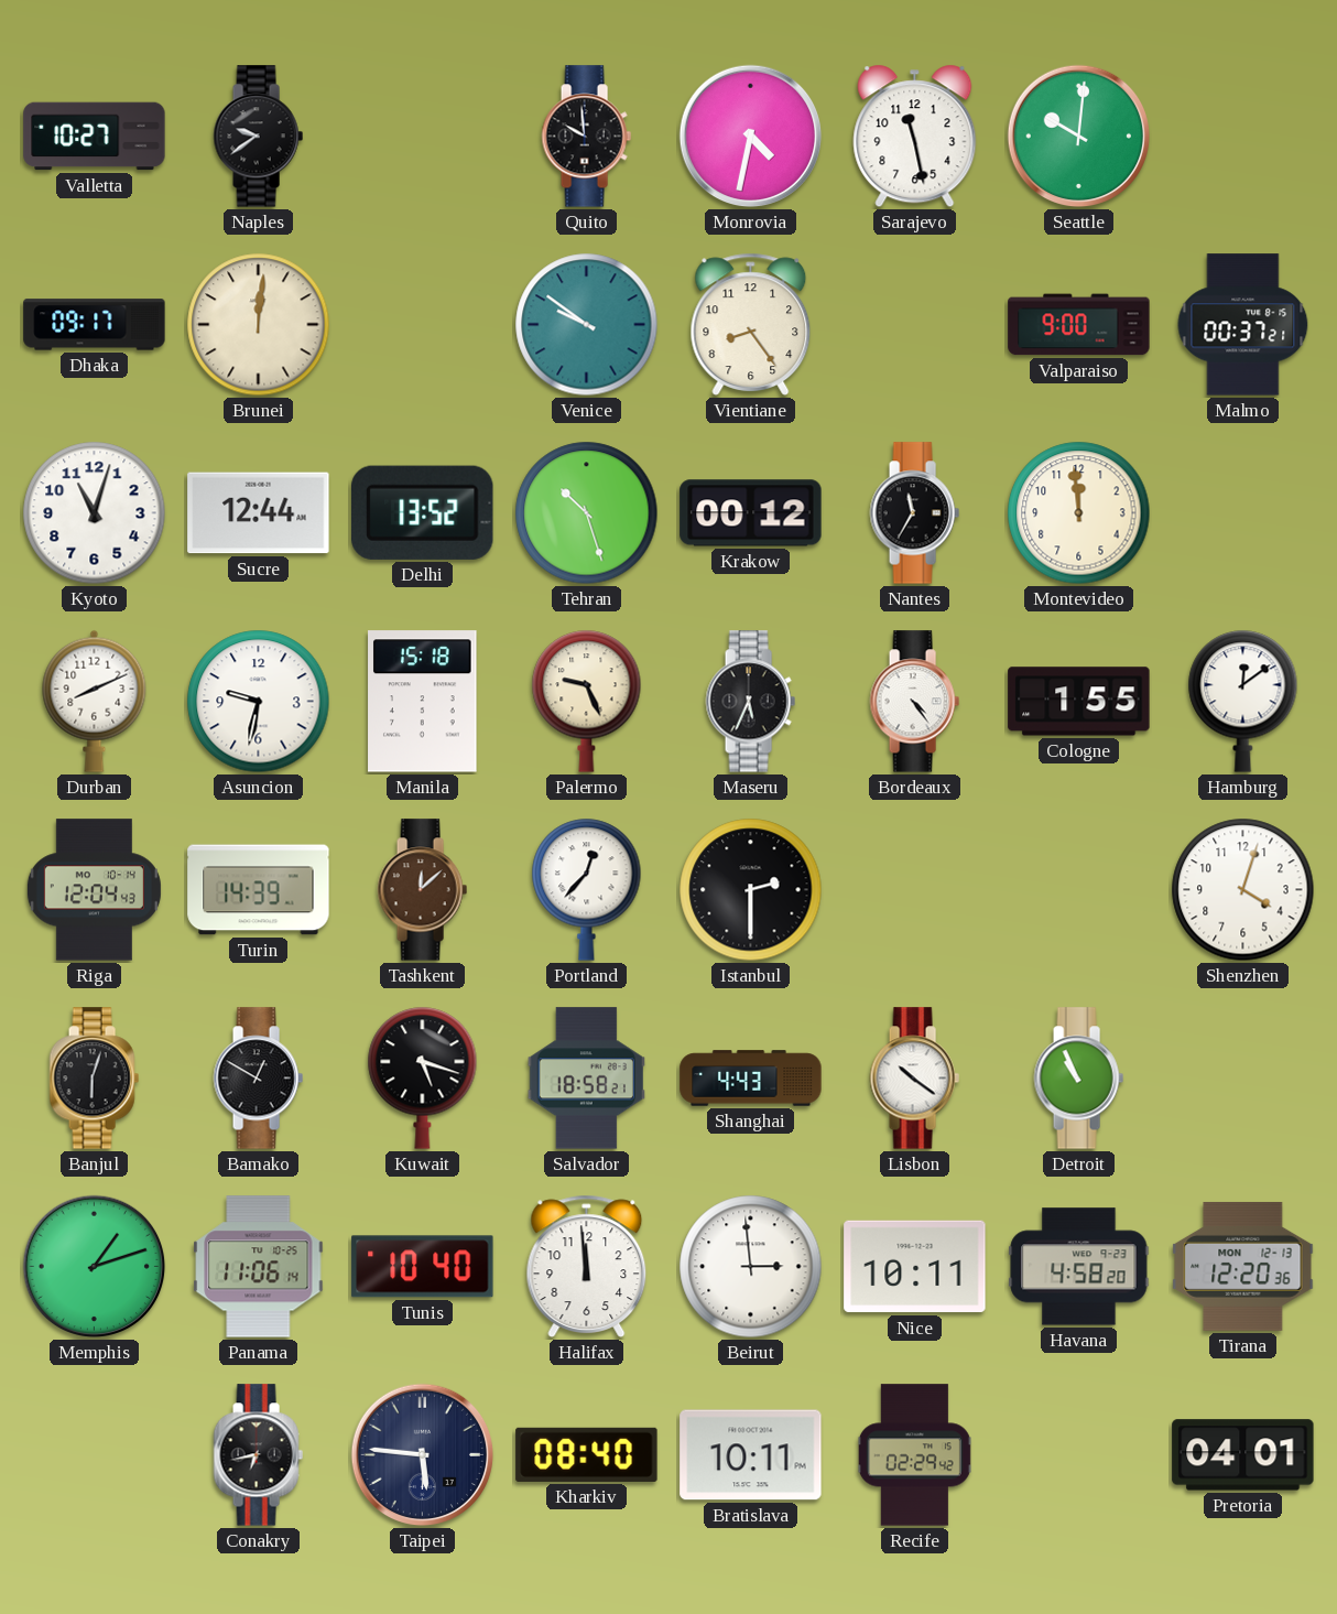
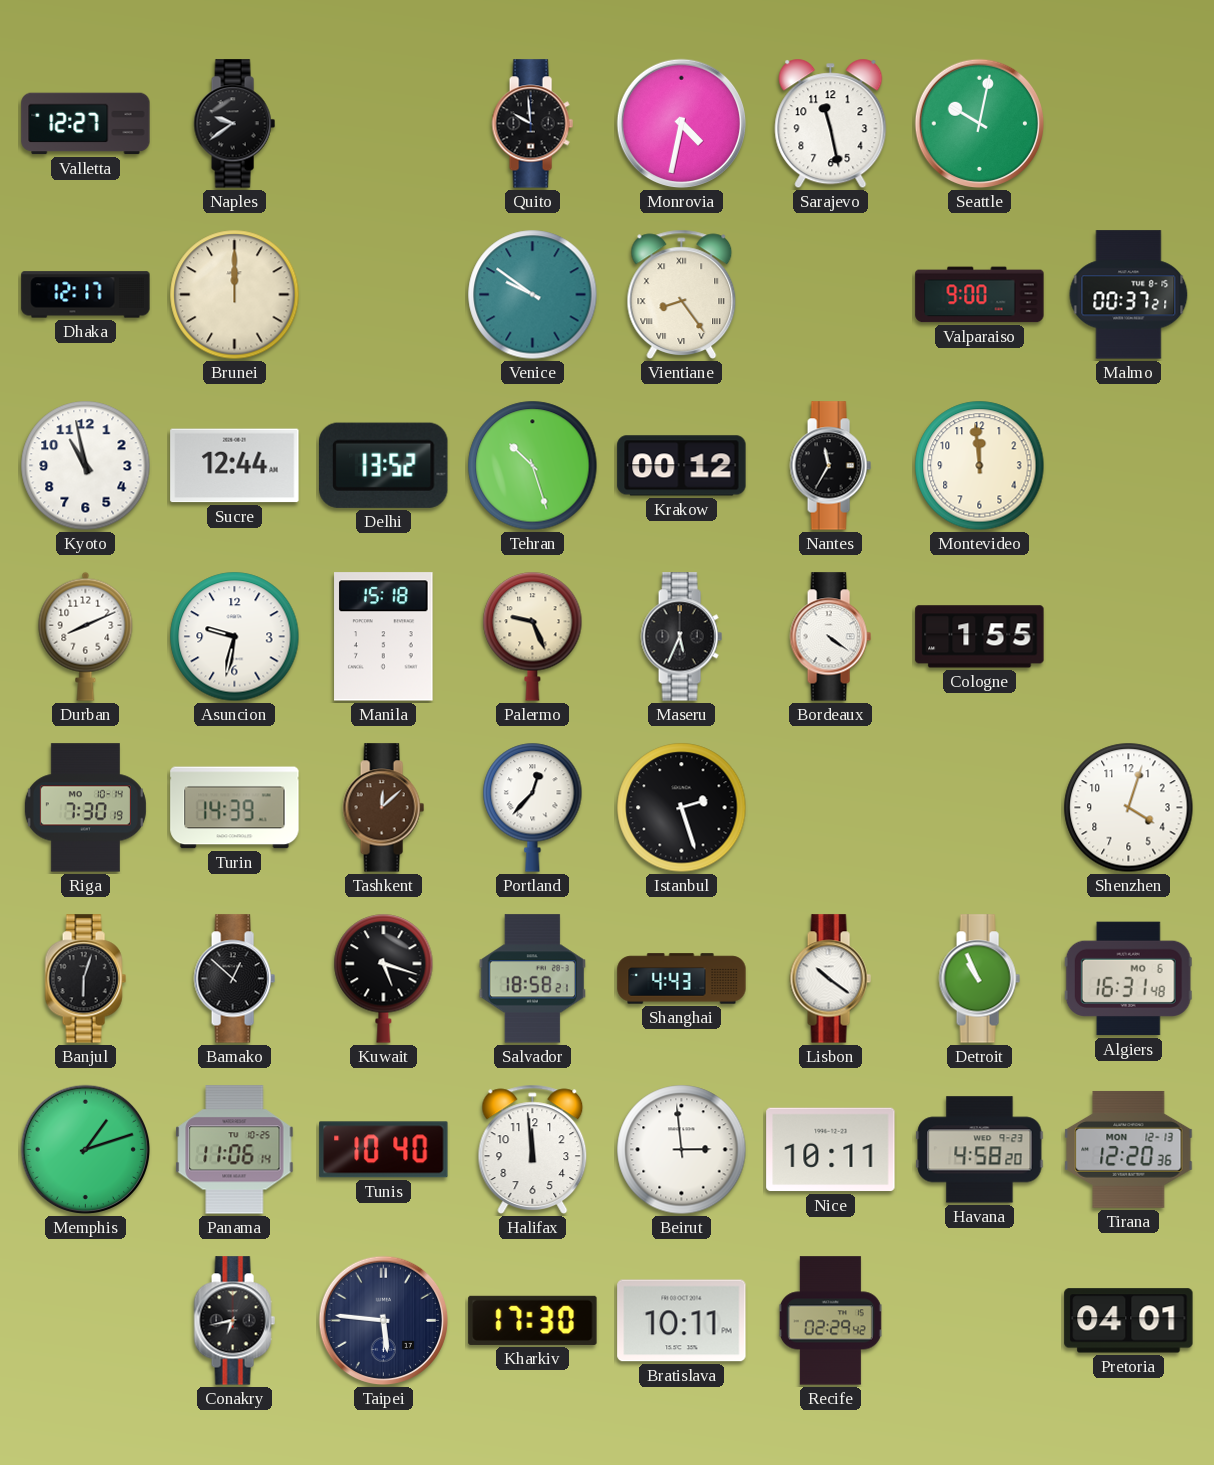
Valletta: 10:27 -> 12:27
Seattle: 10:01 -> 10:02
Dhaka: 09:17 -> 12:17
Brunei: 12:01 -> 12:00
Vientiane numerals: Arabic -> Roman
Kyoto: 11:03 -> 10:58
Bordeaux: 4:24 -> 4:21
Hamburg: 12:09 -> none
Riga: 12:04 -> 7:30
Istanbul: 2:30 -> 2:27
Bamako: 12:50 -> 12:52
Algiers: none -> 16:31
Kharkiv: 08:40 -> 17:30
